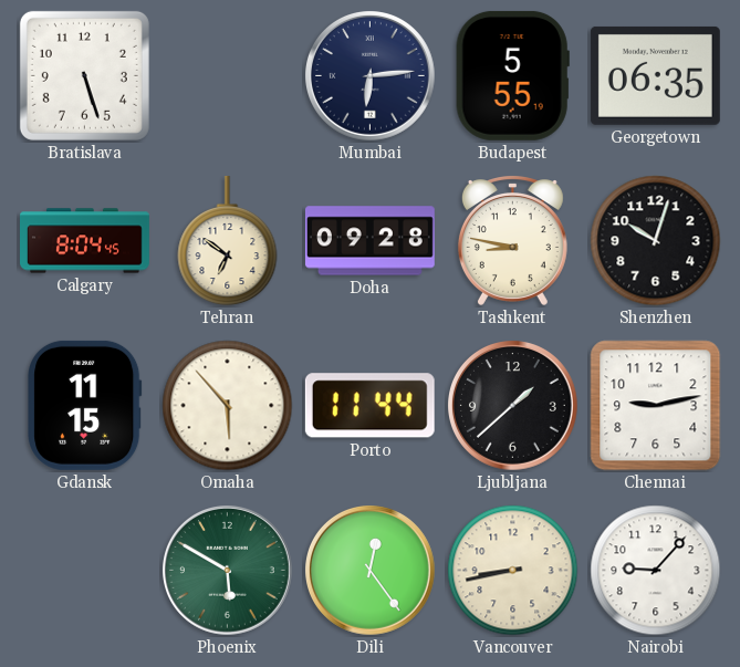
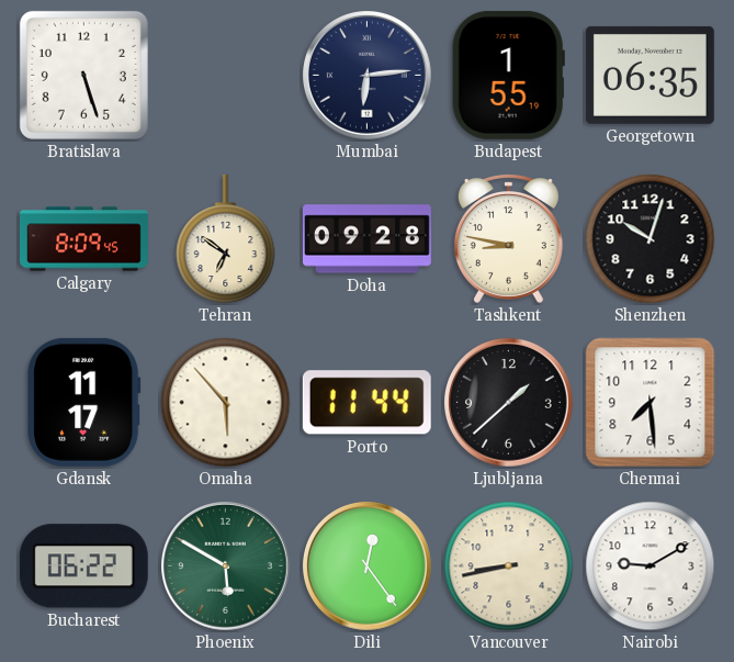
Budapest: 5:55 -> 1:55
Calgary: 8:04 -> 8:09
Gdansk: 11:15 -> 11:17
Chennai: 9:13 -> 7:29
Bucharest: none -> 06:22
Nairobi: 9:07 -> 9:10
